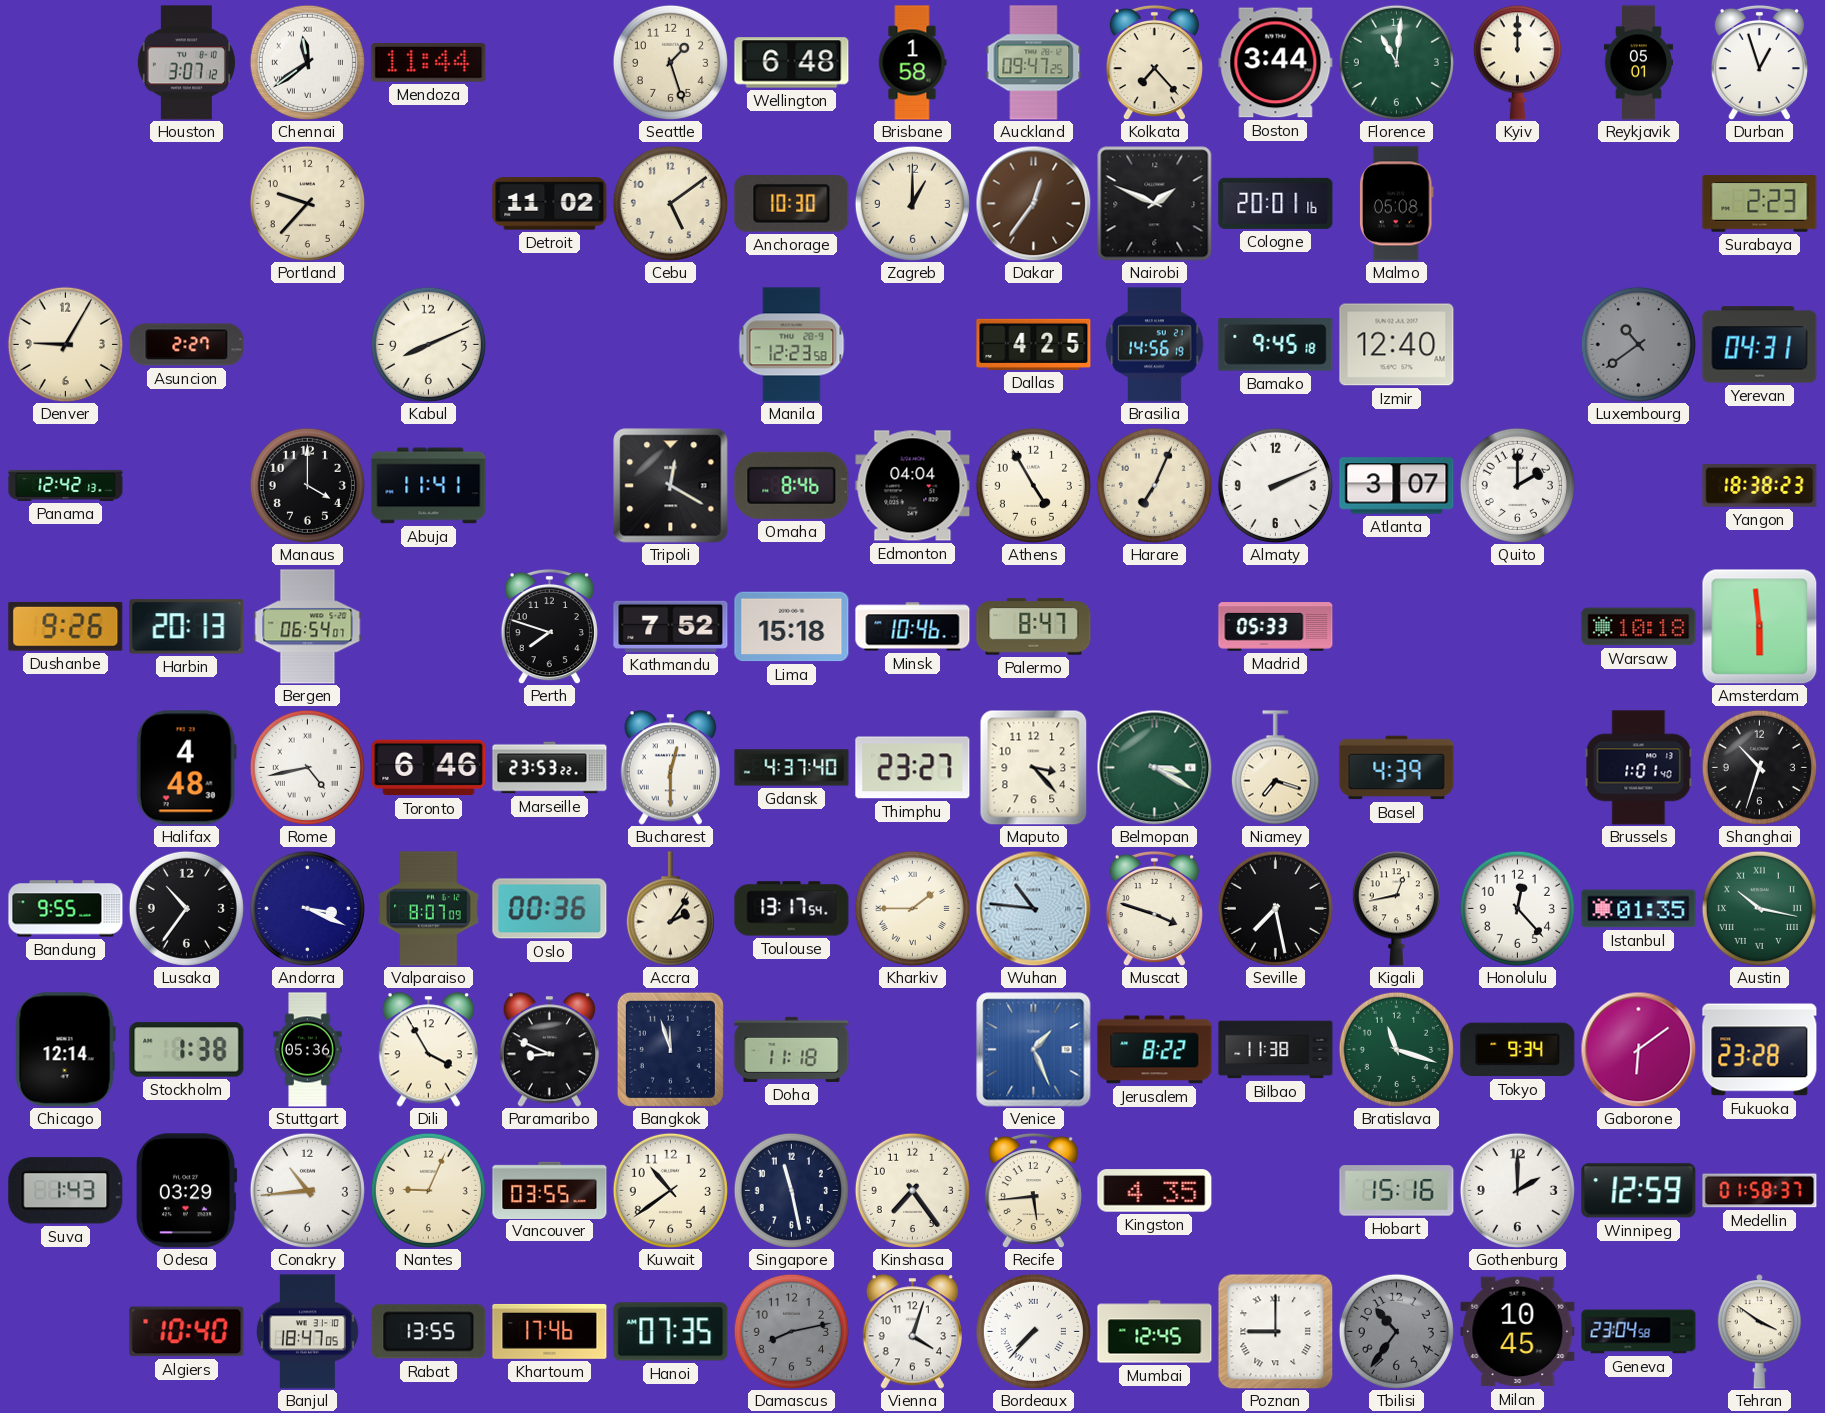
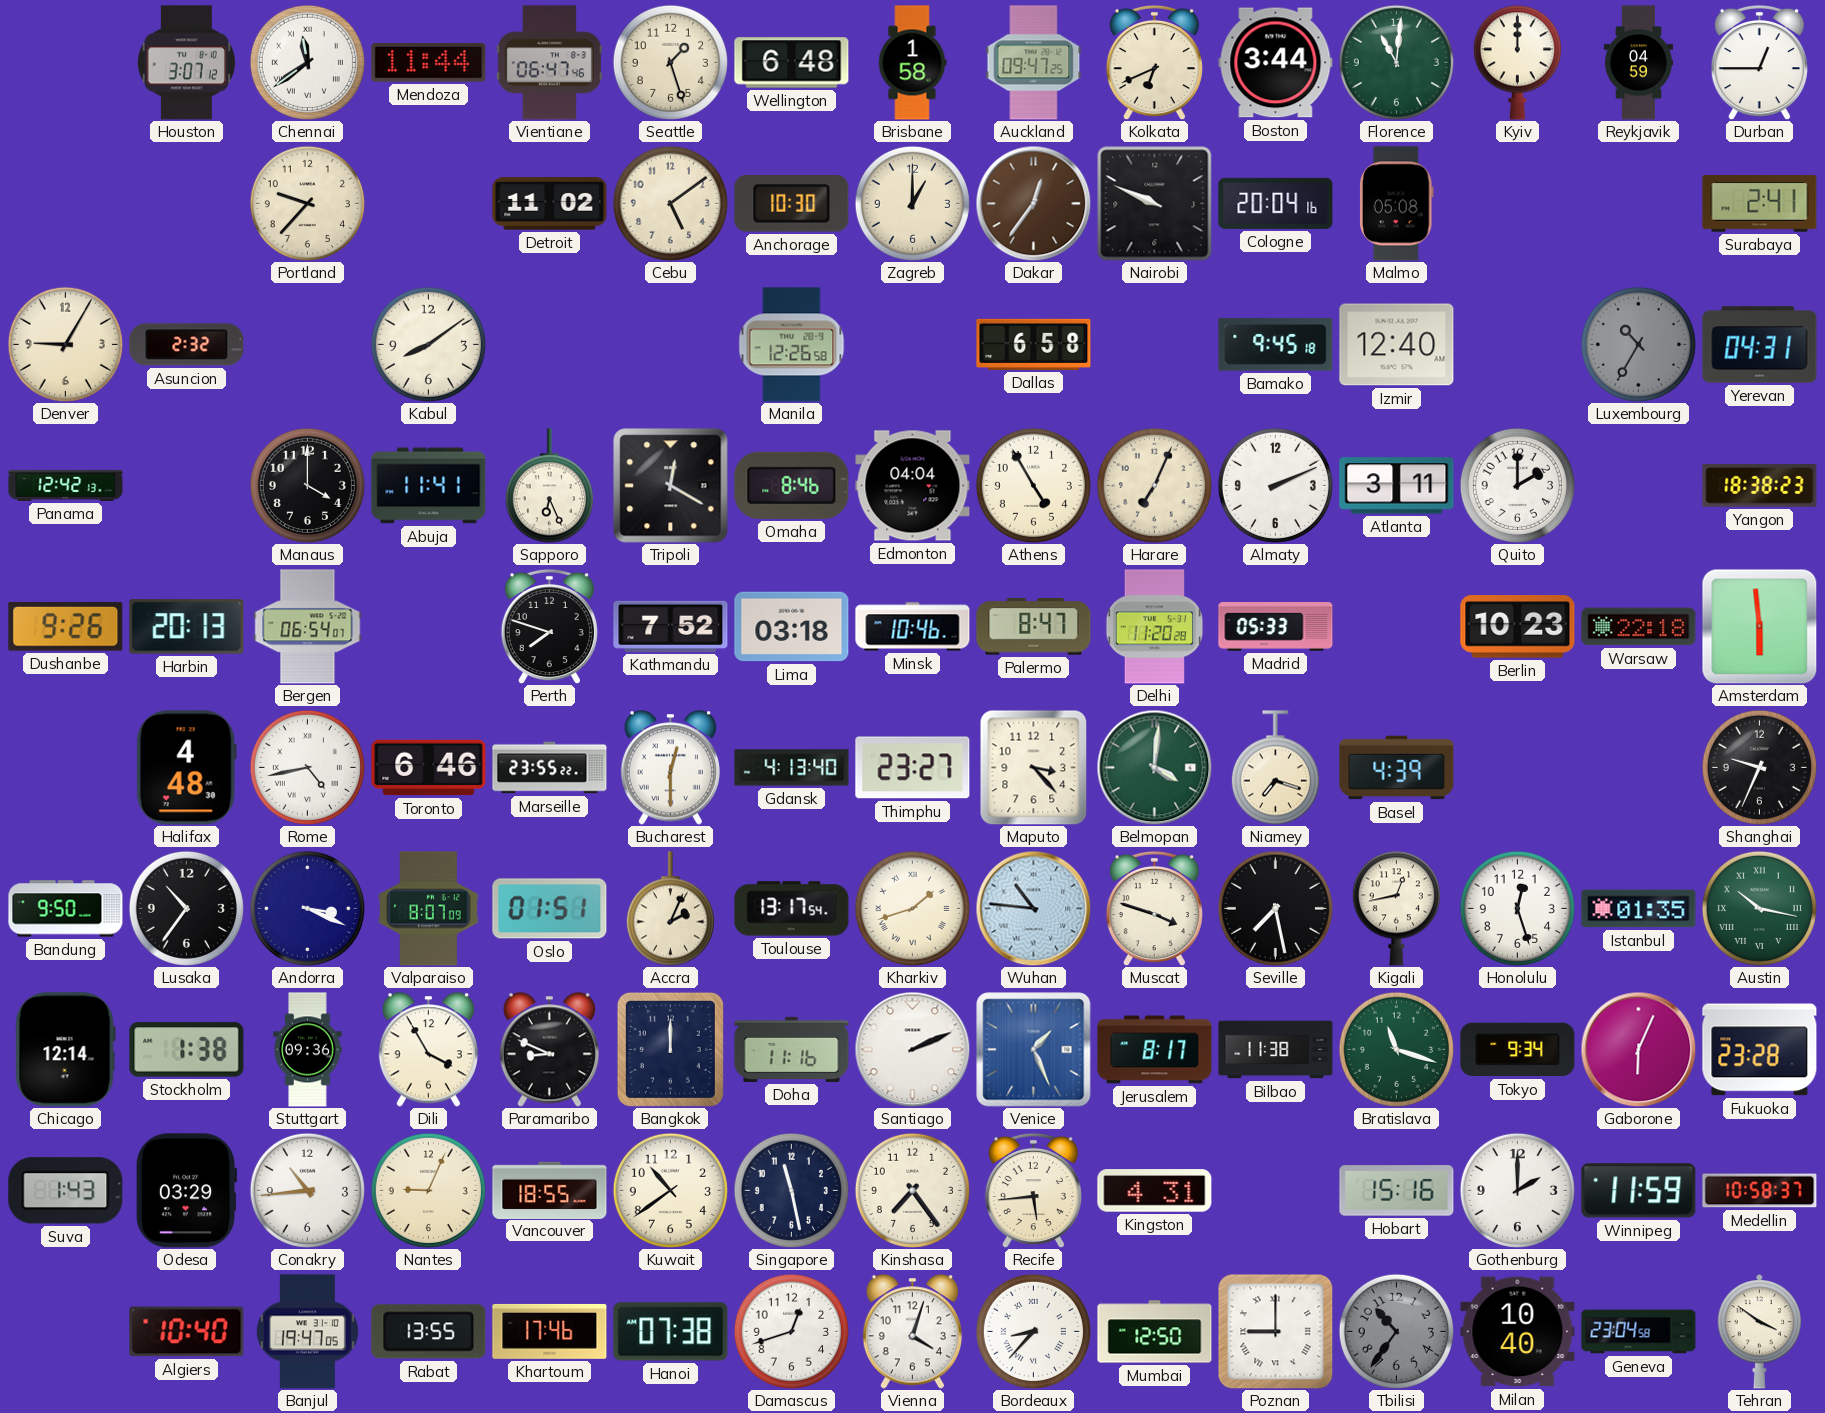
Vientiane: none -> 06:47
Kolkata: 7:23 -> 6:41
Reykjavik: 05:01 -> 04:59
Durban: 12:57 -> 12:45
Nairobi: 1:49 -> 9:49
Cologne: 20:01 -> 20:04
Surabaya: 2:23 -> 2:41
Asuncion: 2:27 -> 2:32
Kabul: 8:11 -> 8:09
Manila: 12:23 -> 12:26
Dallas: 4:25 -> 6:58
Brasilia: 14:56 -> none
Luxembourg: 10:39 -> 10:35
Sapporo: none -> 6:26
Atlanta: 3:07 -> 3:11
Lima: 15:18 -> 03:18
Delhi: none -> 11:20
Berlin: none -> 10:23
Warsaw: 10:18 -> 22:18
Marseille: 23:53 -> 23:55
Gdansk: 4:37 -> 4:13
Belmopan: 3:20 -> 4:01
Brussels: 1:01 -> none
Shanghai: 10:33 -> 9:34
Bandung: 9:55 -> 9:50
Oslo: 00:36 -> 01:51
Accra: 2:06 -> 2:04
Kharkiv: 1:45 -> 1:42
Honolulu: 12:23 -> 12:27
Stuttgart: 05:36 -> 09:36
Bangkok: 11:57 -> 12:00
Doha: 11:18 -> 11:16
Santiago: none -> 2:11
Jerusalem: 8:22 -> 8:17
Gaborone: 6:09 -> 6:04
Vancouver: 03:55 -> 18:55
Kingston: 4:35 -> 4:31
Winnipeg: 12:59 -> 11:59
Medellin: 01:58 -> 10:58
Banjul: 18:47 -> 19:47
Hanoi: 07:35 -> 07:38
Damascus: 8:13 -> 12:42
Damascus dial: grey -> white
Bordeaux: 7:37 -> 8:37
Mumbai: 12:45 -> 12:50
Milan: 10:45 -> 10:40
